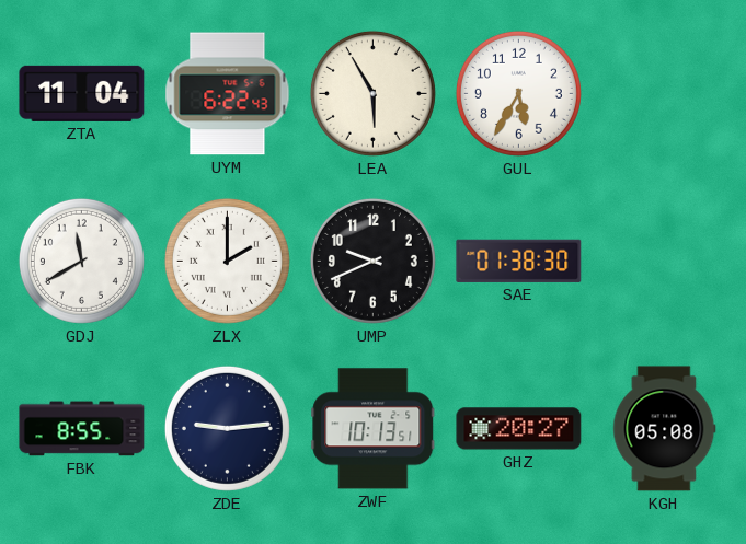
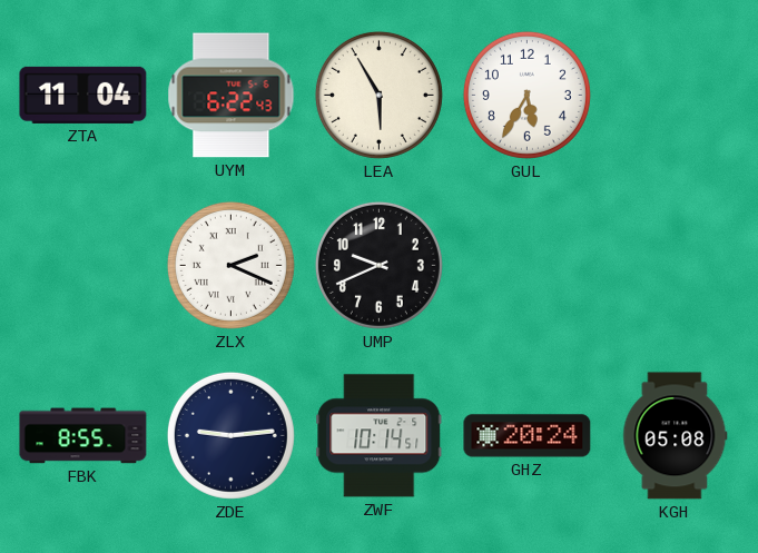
GDJ: 11:40 -> none
ZLX: 2:00 -> 2:19
SAE: 01:38 -> none
ZWF: 10:13 -> 10:14
GHZ: 20:27 -> 20:24
